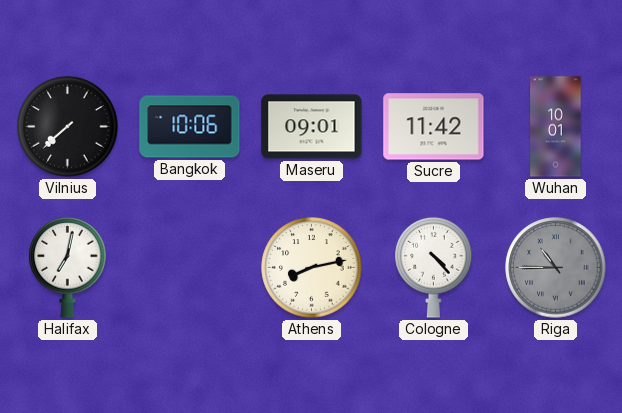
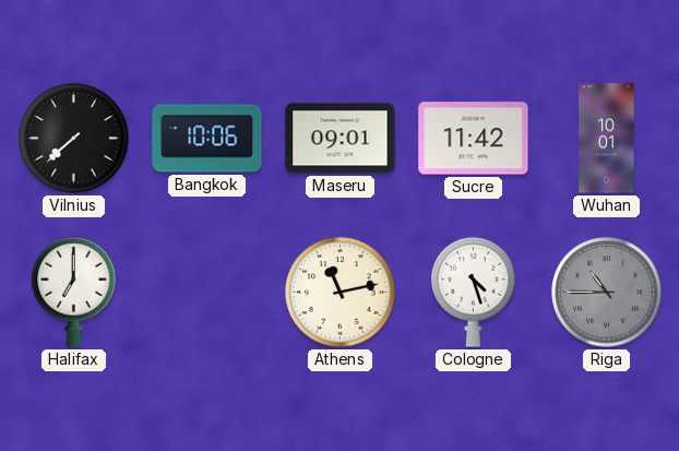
Halifax: 7:02 -> 7:00
Athens: 8:13 -> 11:13
Cologne: 4:23 -> 4:27
